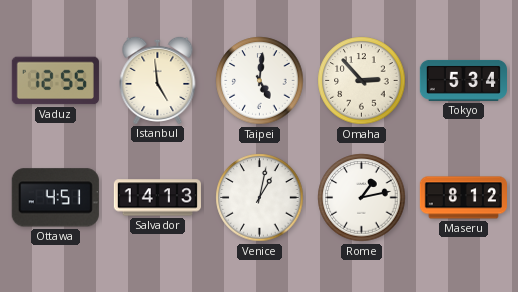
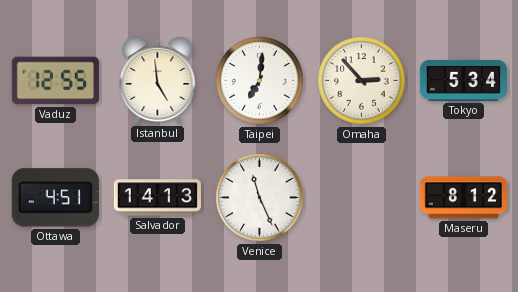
Taipei: 5:01 -> 7:01
Venice: 1:02 -> 11:26
Rome: 1:13 -> none
